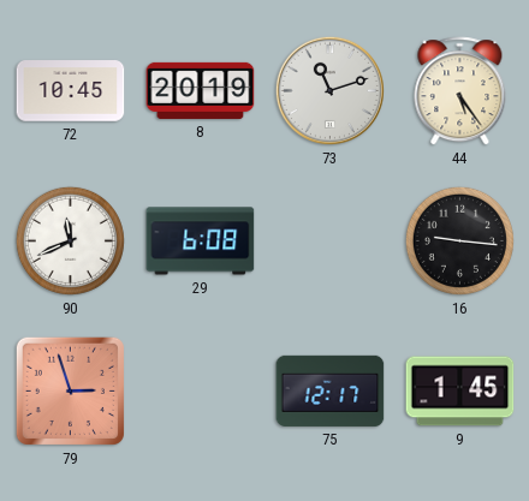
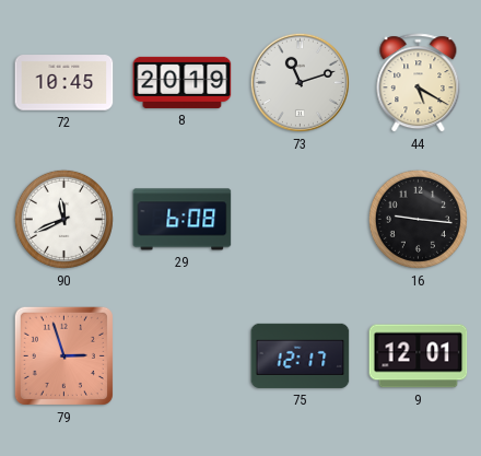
44: 5:24 -> 5:20
9: 1:45 -> 12:01
